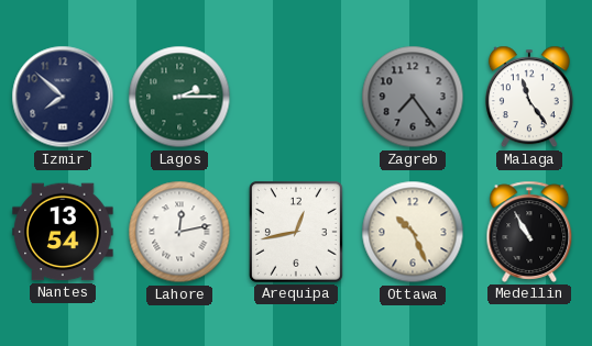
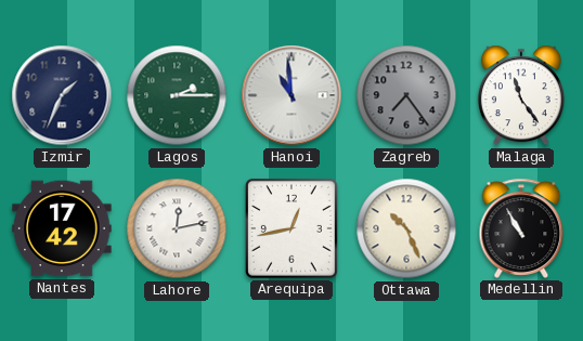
Izmir: 7:52 -> 1:34
Hanoi: none -> 10:59
Nantes: 13:54 -> 17:42
